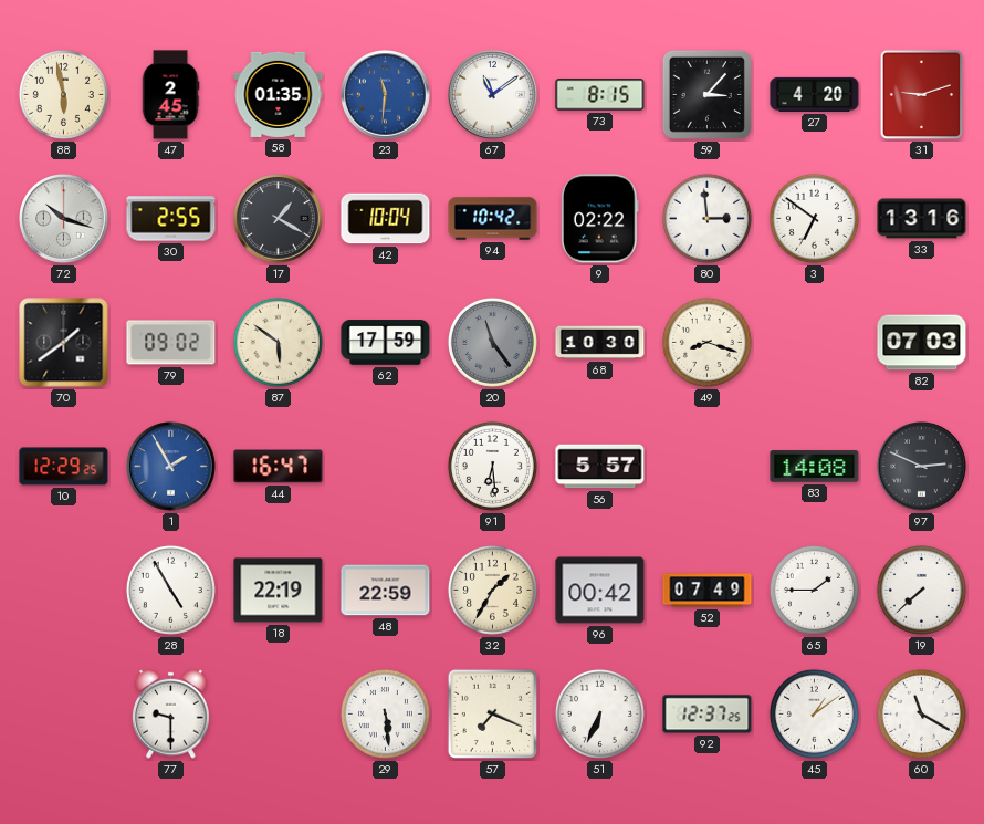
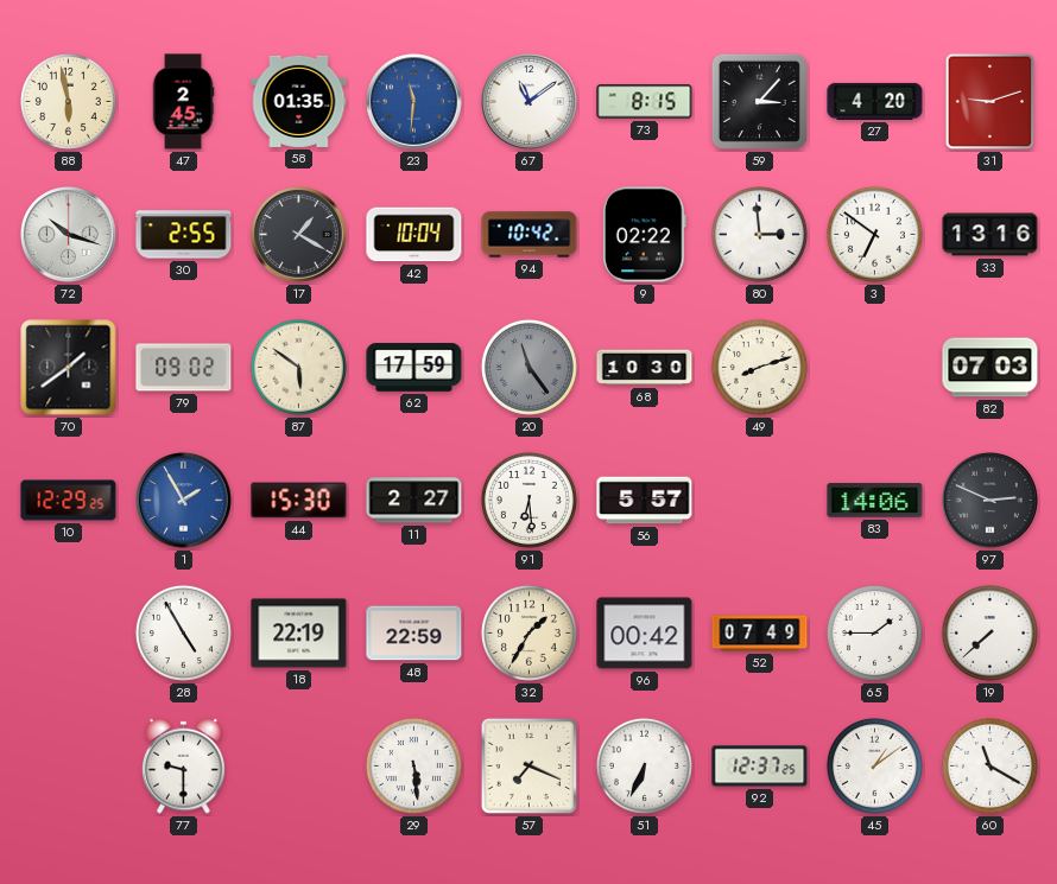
49: 8:18 -> 8:12
44: 16:47 -> 15:30
11: none -> 2:27
83: 14:08 -> 14:06
